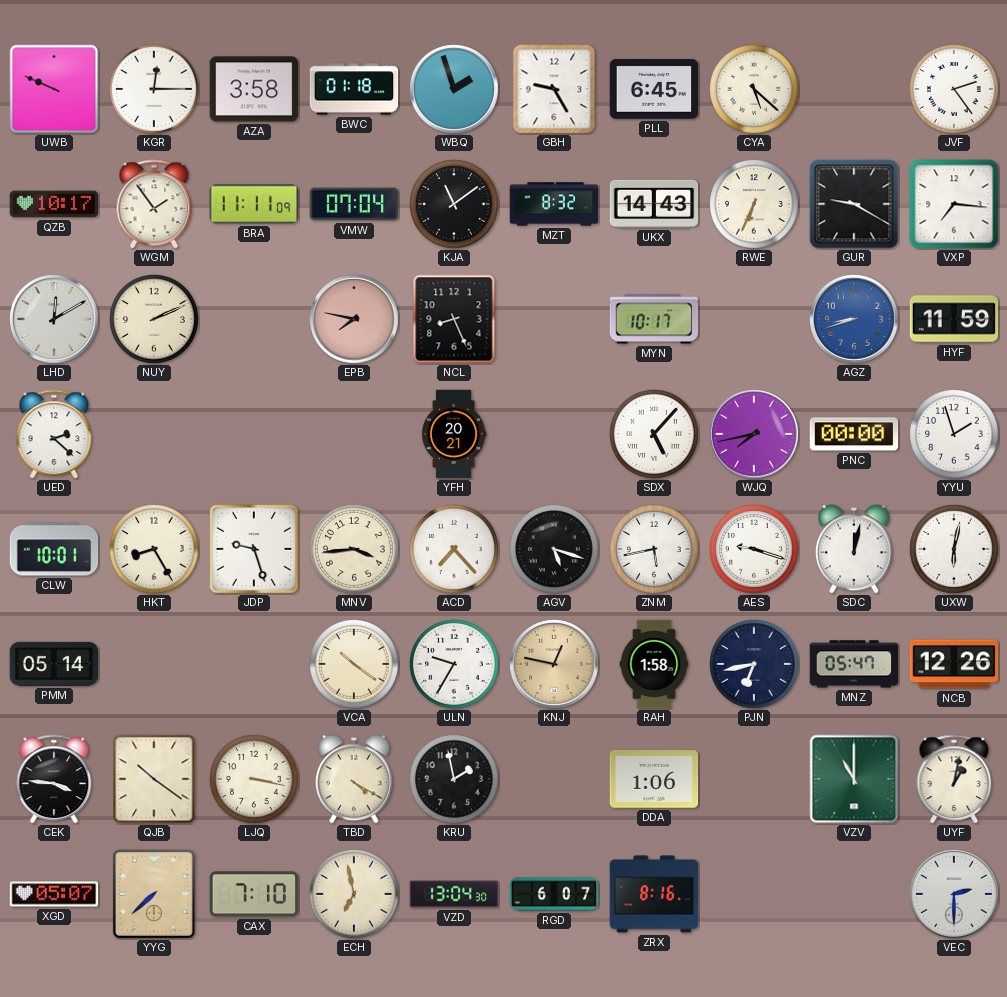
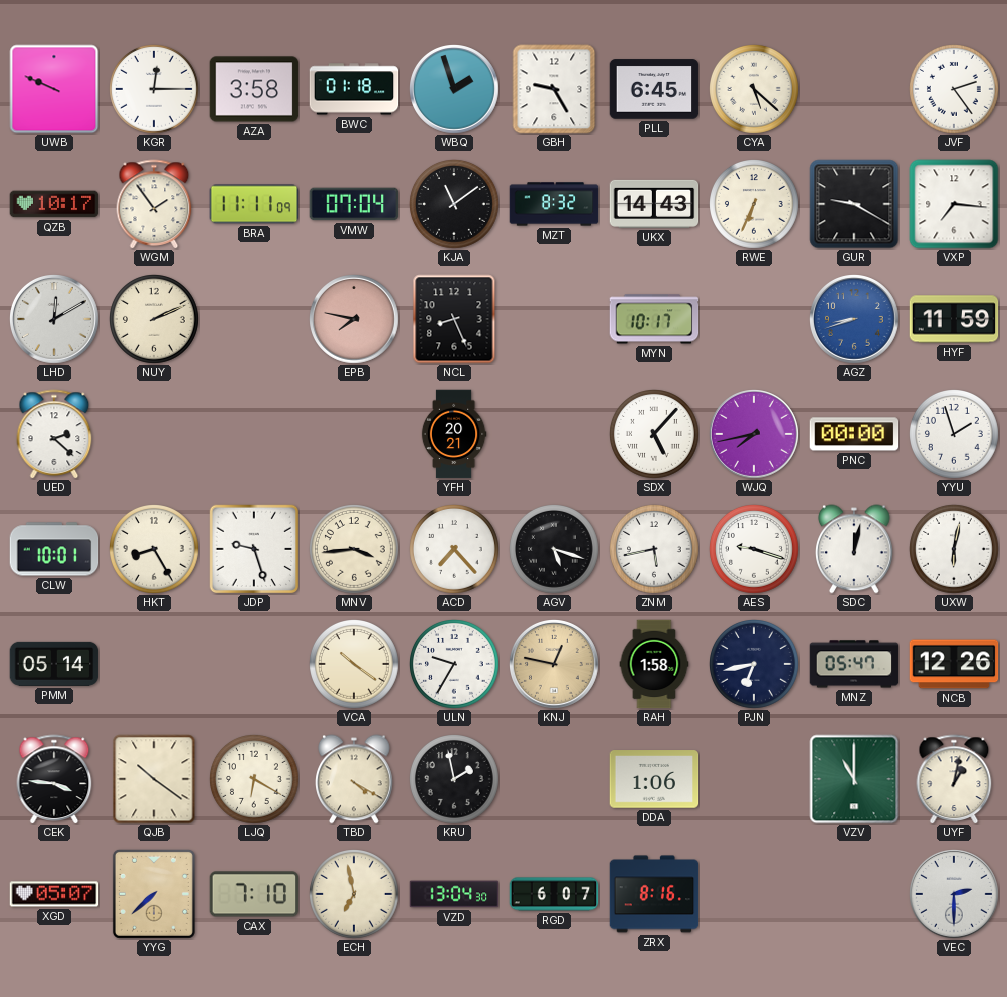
LJQ: 3:17 -> 6:20
